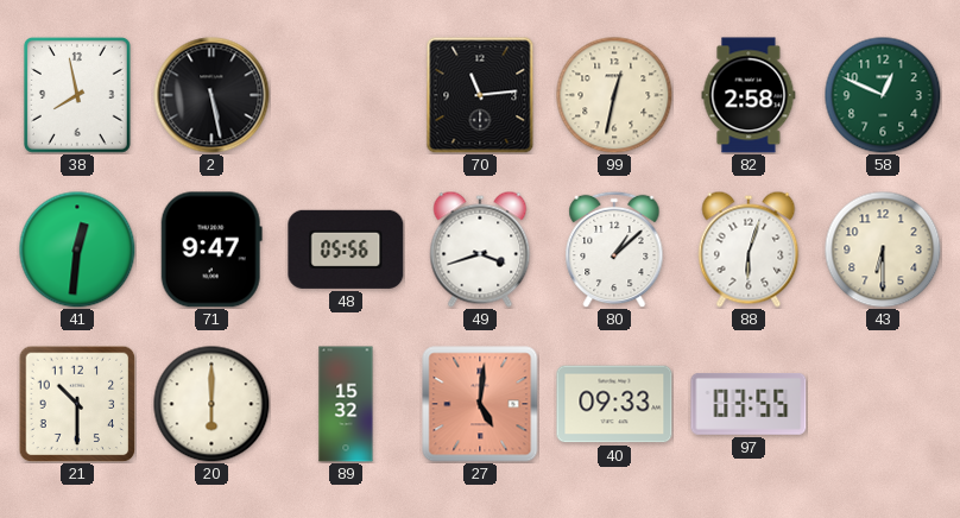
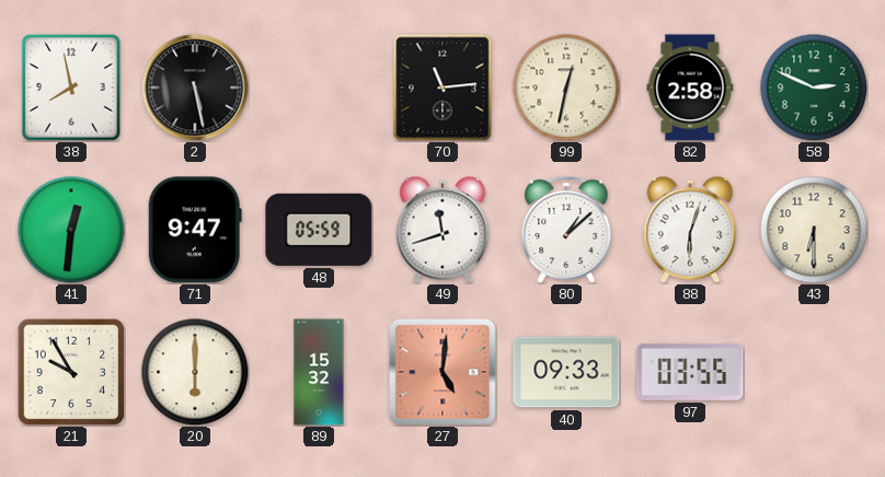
58: 12:49 -> 2:49
48: 05:56 -> 05:59
49: 3:42 -> 11:42
21: 10:30 -> 9:55
